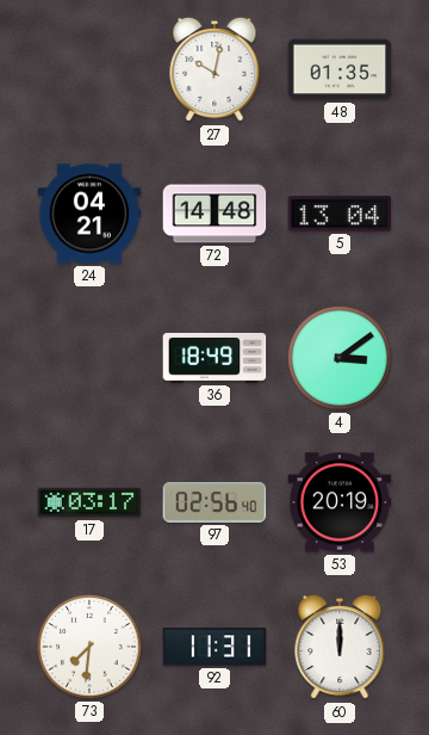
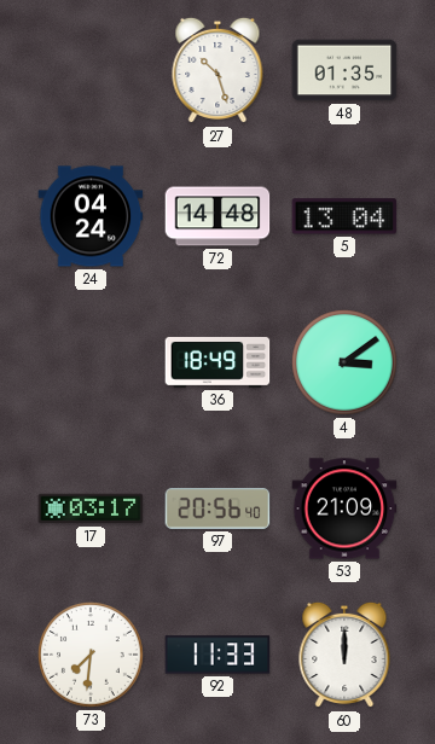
27: 10:02 -> 10:27
24: 04:21 -> 04:24
97: 02:56 -> 20:56
53: 20:19 -> 21:09
92: 11:31 -> 11:33
